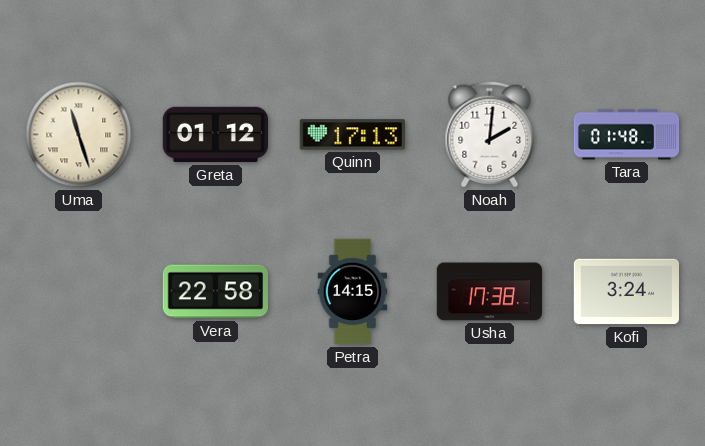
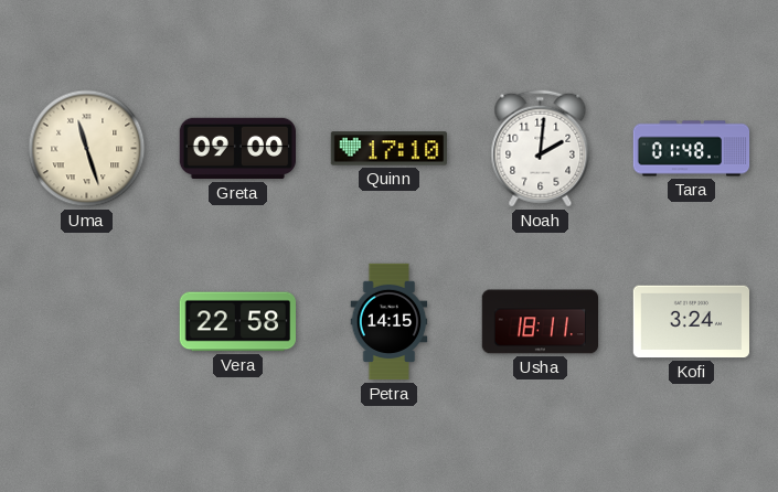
Greta: 01:12 -> 09:00
Quinn: 17:13 -> 17:10
Usha: 17:38 -> 18:11
